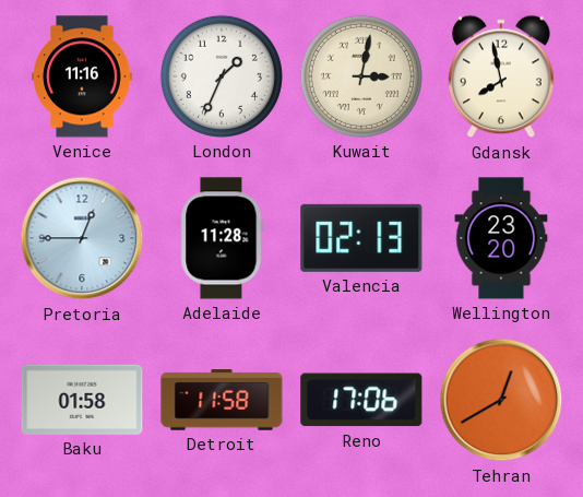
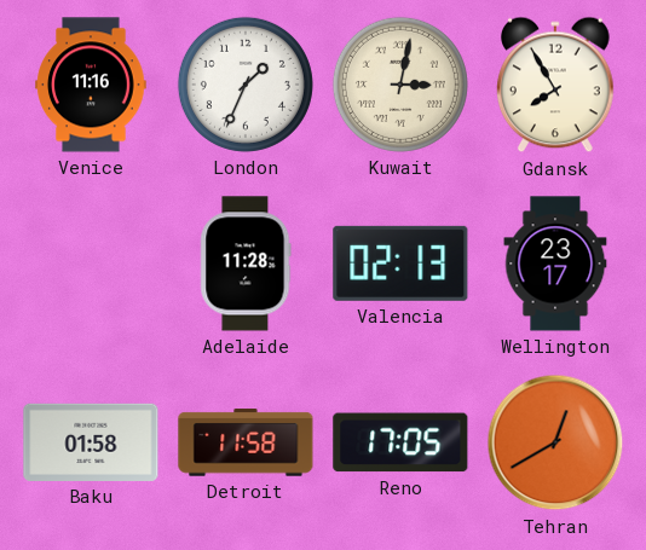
Gdansk: 7:58 -> 7:55
Pretoria: 12:45 -> none
Wellington: 23:20 -> 23:17
Reno: 17:06 -> 17:05
